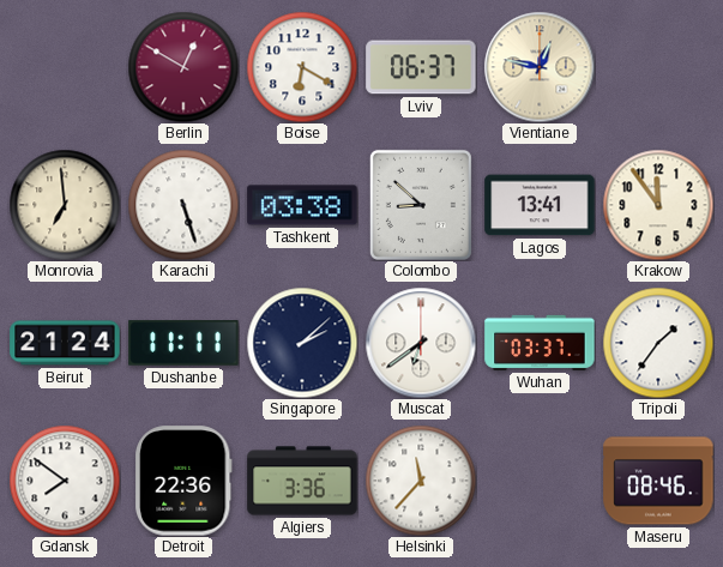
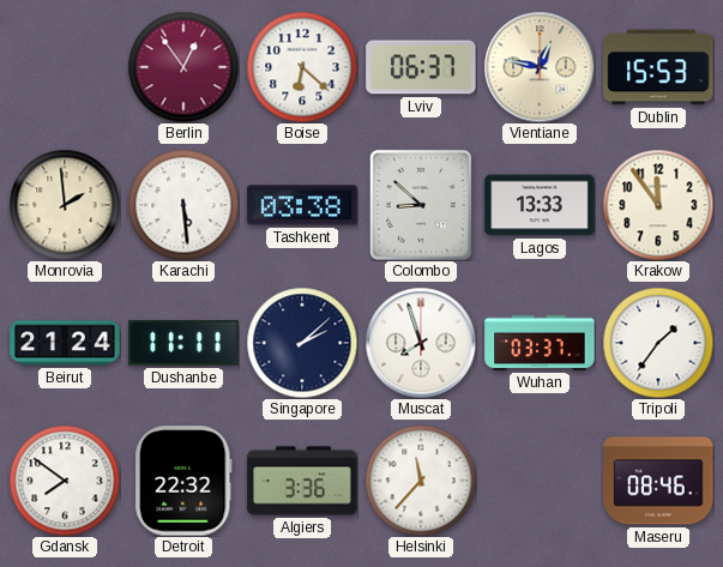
Berlin: 12:50 -> 12:54
Boise: 6:20 -> 6:22
Dublin: none -> 15:53
Monrovia: 6:59 -> 1:59
Karachi: 5:27 -> 5:29
Lagos: 13:41 -> 13:33
Muscat: 6:39 -> 7:57
Detroit: 22:36 -> 22:32
